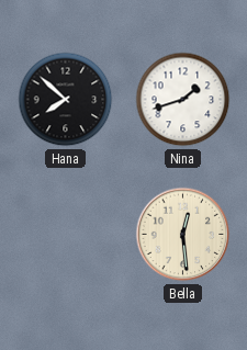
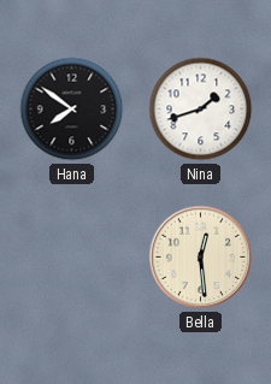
Hana: 7:52 -> 7:51
